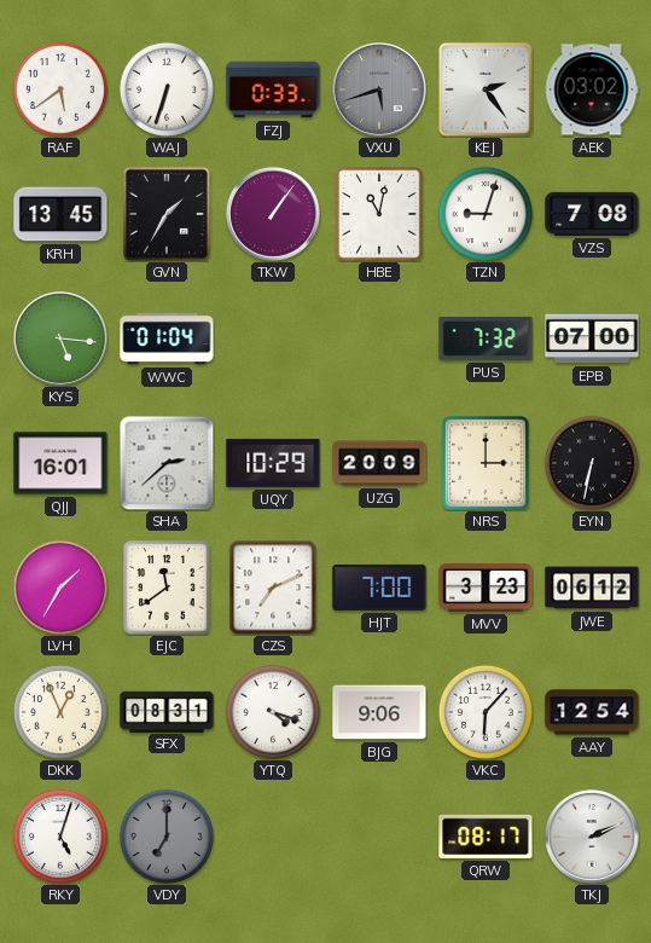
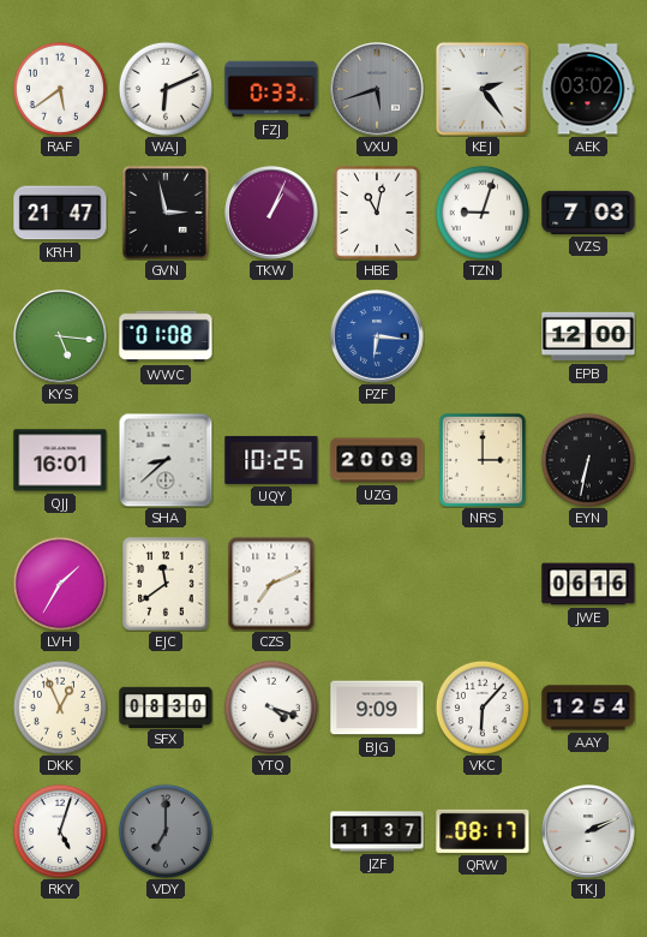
WAJ: 6:33 -> 6:11
KRH: 13:45 -> 21:47
GVN: 1:35 -> 2:58
TKW: 1:06 -> 1:04
VZS: 7:08 -> 7:03
WWC: 01:04 -> 01:08
PZF: none -> 6:16
PUS: 7:32 -> none
EPB: 07:00 -> 12:00
SHA: 2:38 -> 8:38
UQY: 10:29 -> 10:25
HJT: 7:00 -> none
MVV: 3:23 -> none
JWE: 06:12 -> 06:16
SFX: 08:31 -> 08:30
BJG: 9:06 -> 9:09
JZF: none -> 11:37
